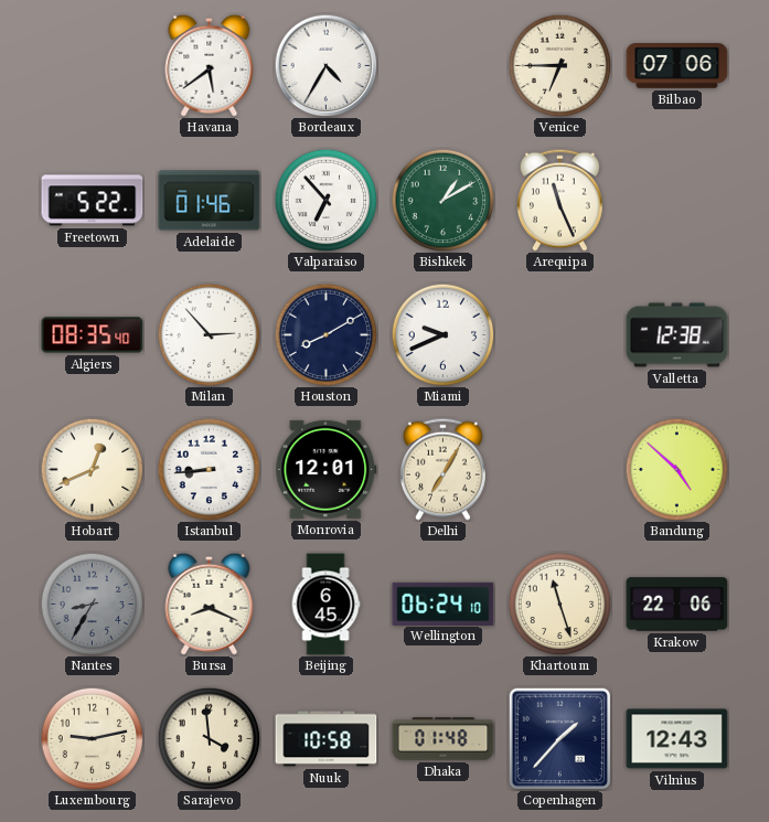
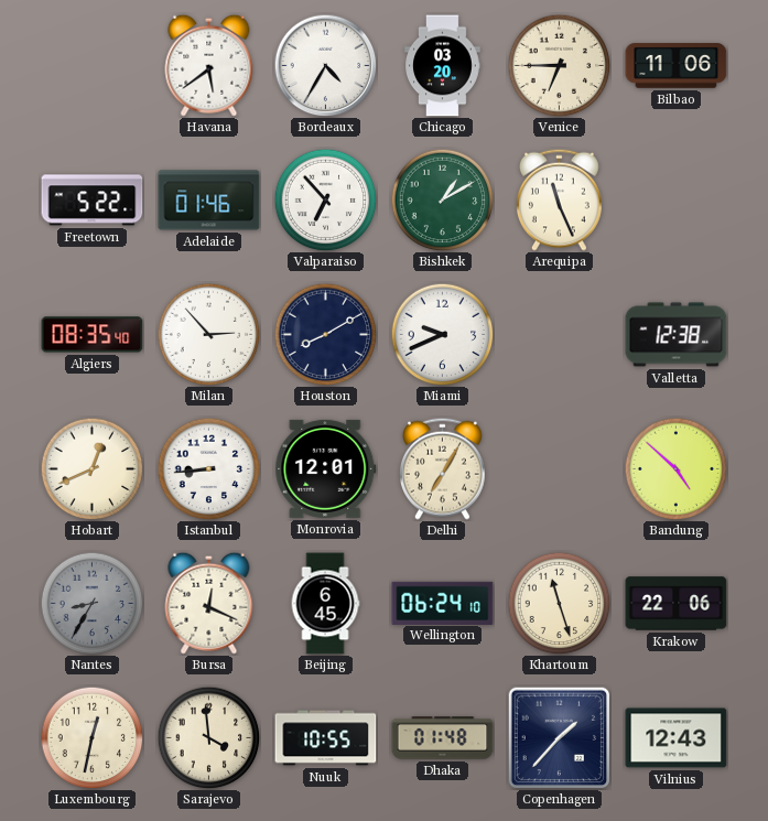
Chicago: none -> 03:20
Bilbao: 07:06 -> 11:06
Bursa: 8:19 -> 12:19
Luxembourg: 9:13 -> 12:32
Nuuk: 10:58 -> 10:55
